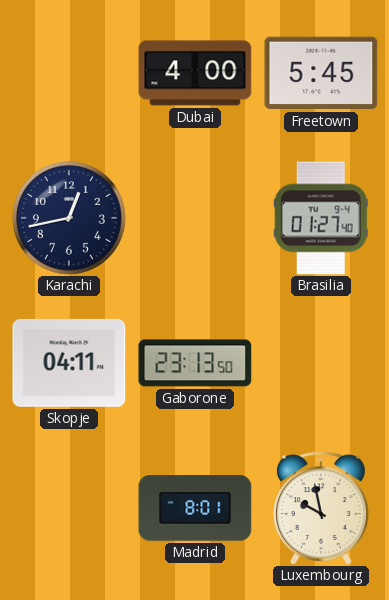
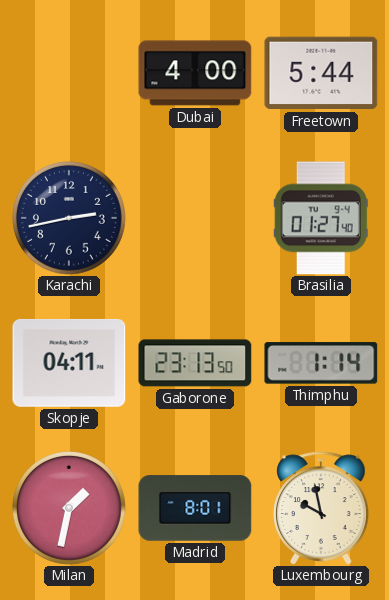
Freetown: 5:45 -> 5:44
Karachi: 12:43 -> 2:43
Thimphu: none -> 1:14
Milan: none -> 1:32
